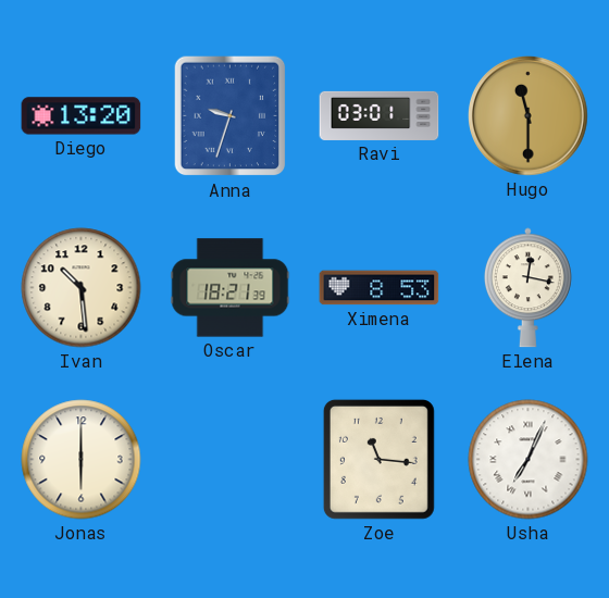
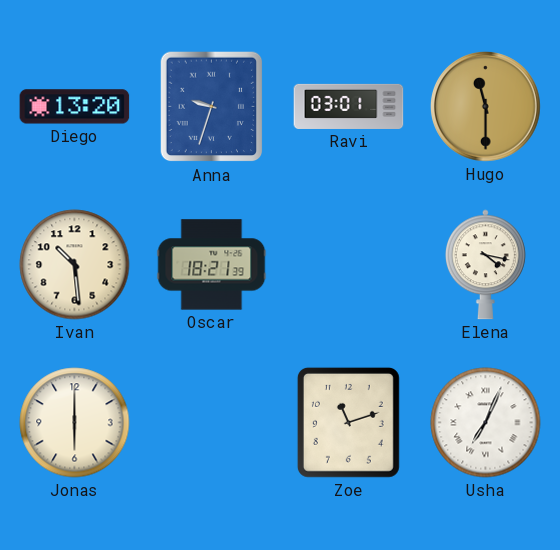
Ximena: 8:53 -> none
Elena: 12:17 -> 4:17
Zoe: 11:16 -> 11:12
